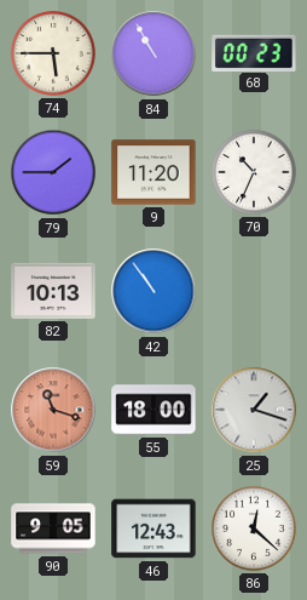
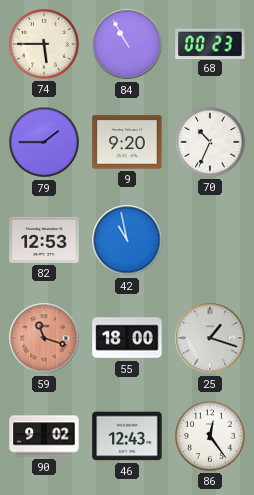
9: 11:20 -> 9:20
82: 10:13 -> 12:53
42: 10:54 -> 10:58
90: 9:05 -> 9:02
86: 12:22 -> 12:24
